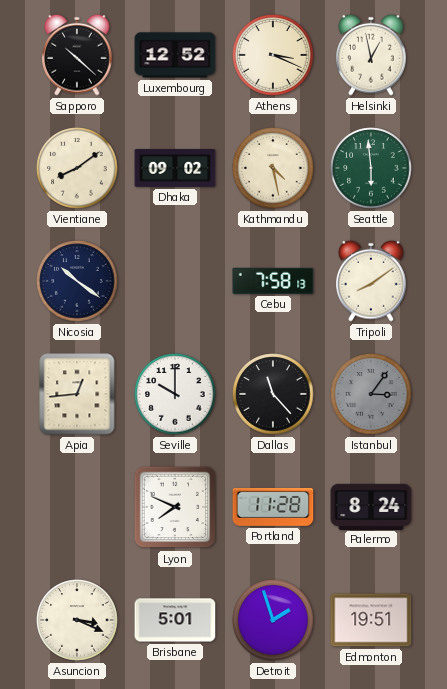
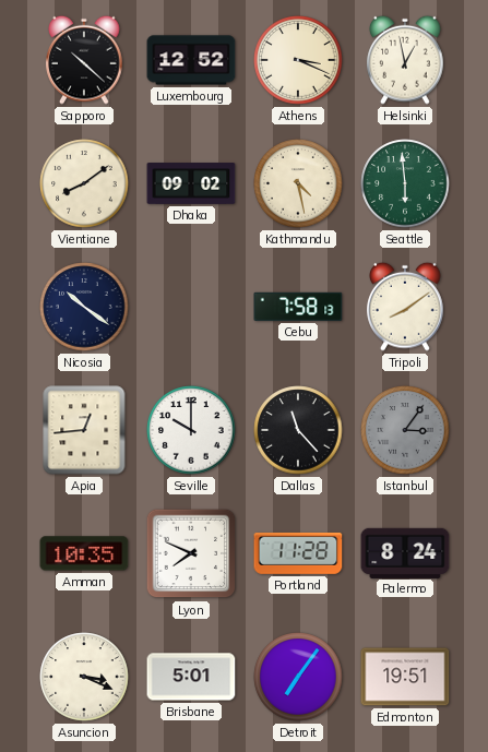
Amman: none -> 10:35
Detroit: 1:57 -> 7:06
